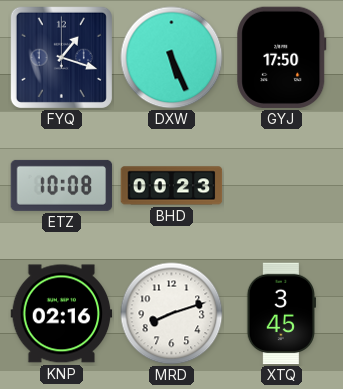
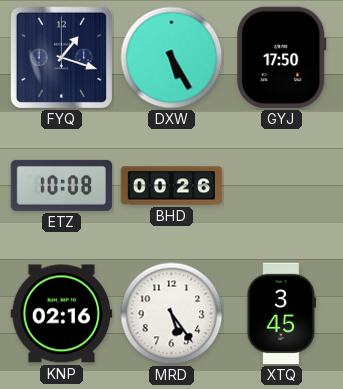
DXW: 5:26 -> 5:25
BHD: 00:23 -> 00:26
MRD: 8:12 -> 5:24
